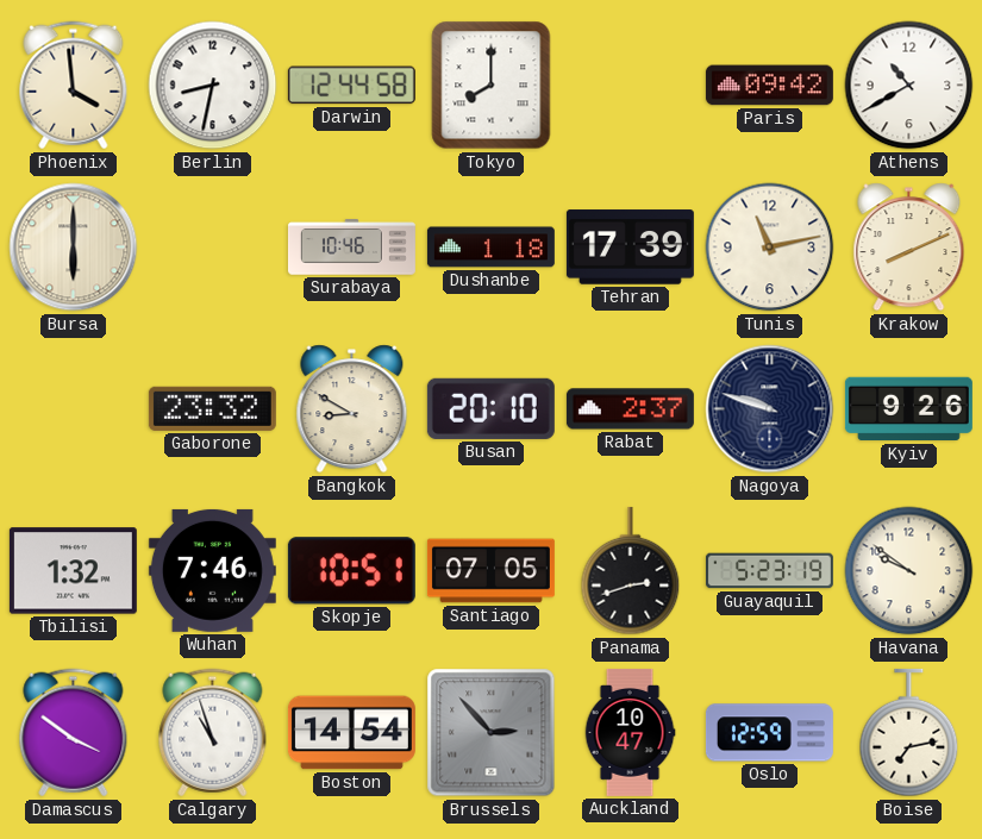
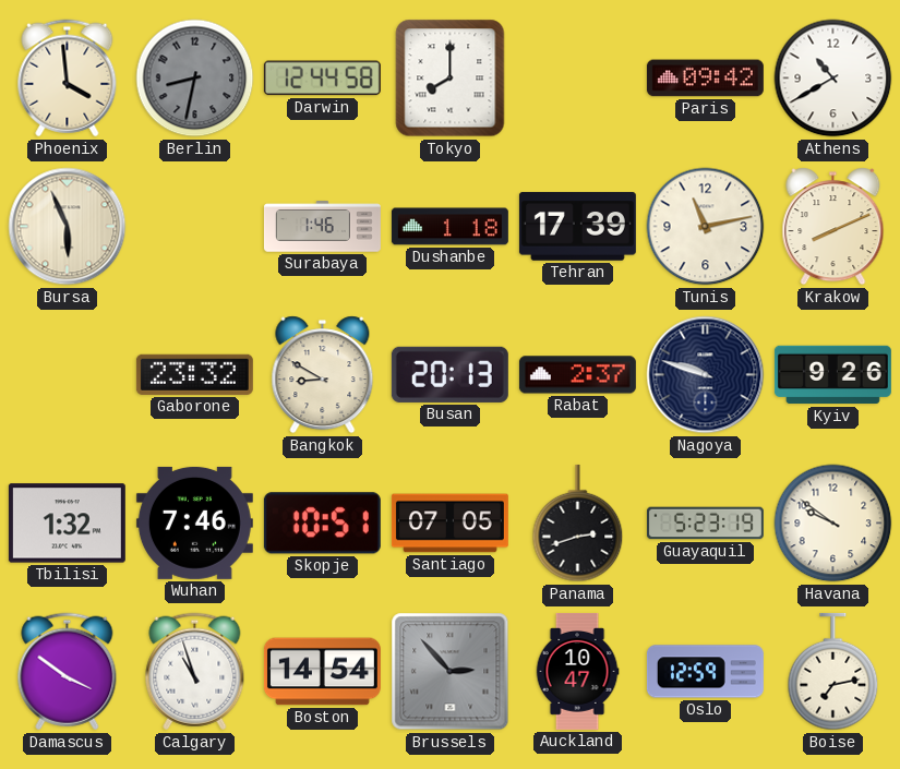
Berlin dial: white -> grey
Bursa: 6:00 -> 5:56
Surabaya: 10:46 -> 1:46
Busan: 20:10 -> 20:13
